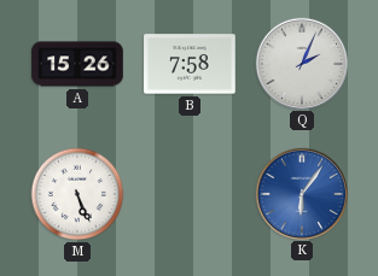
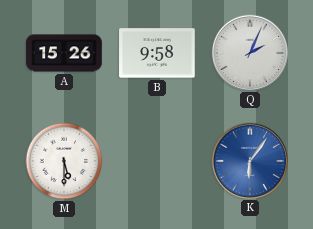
B: 7:58 -> 9:58
M: 5:26 -> 5:30
